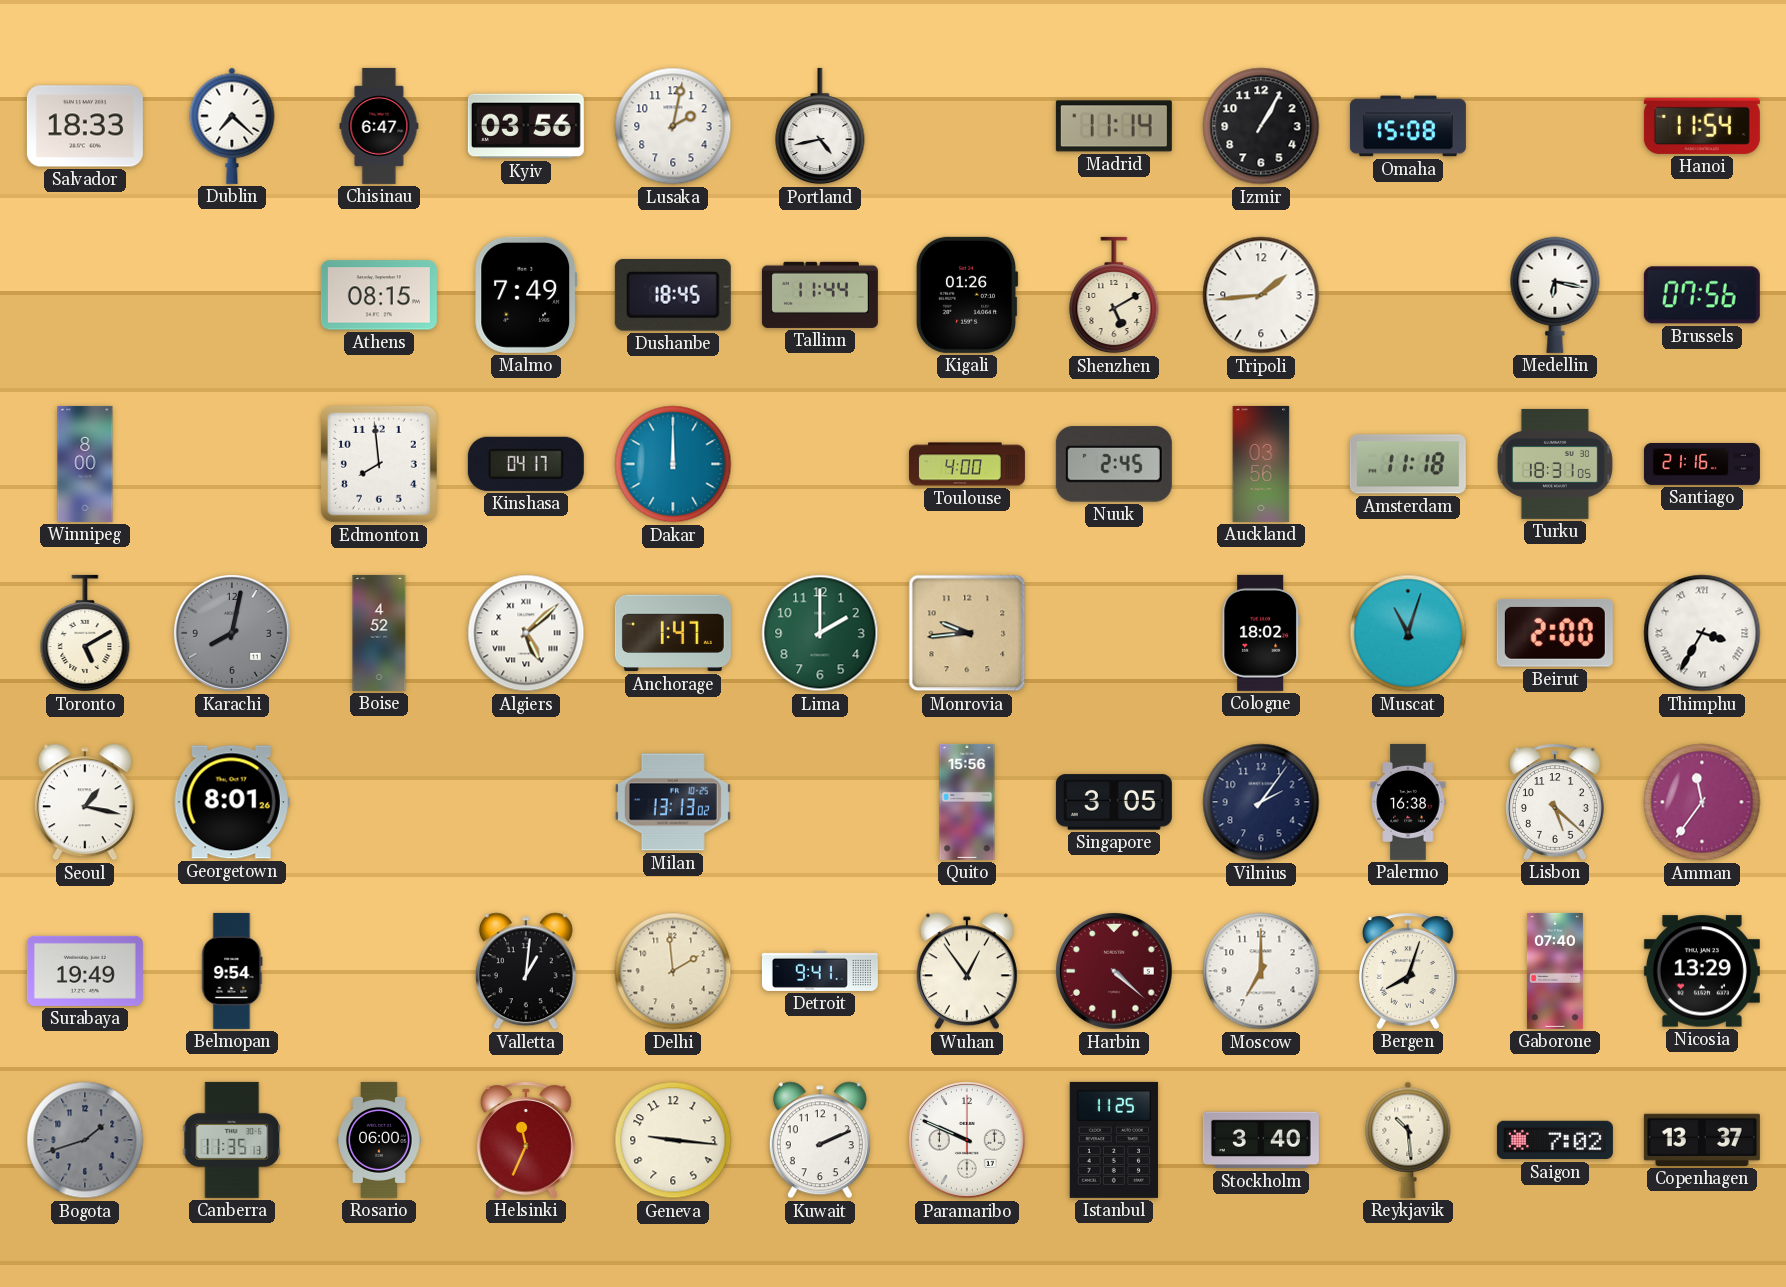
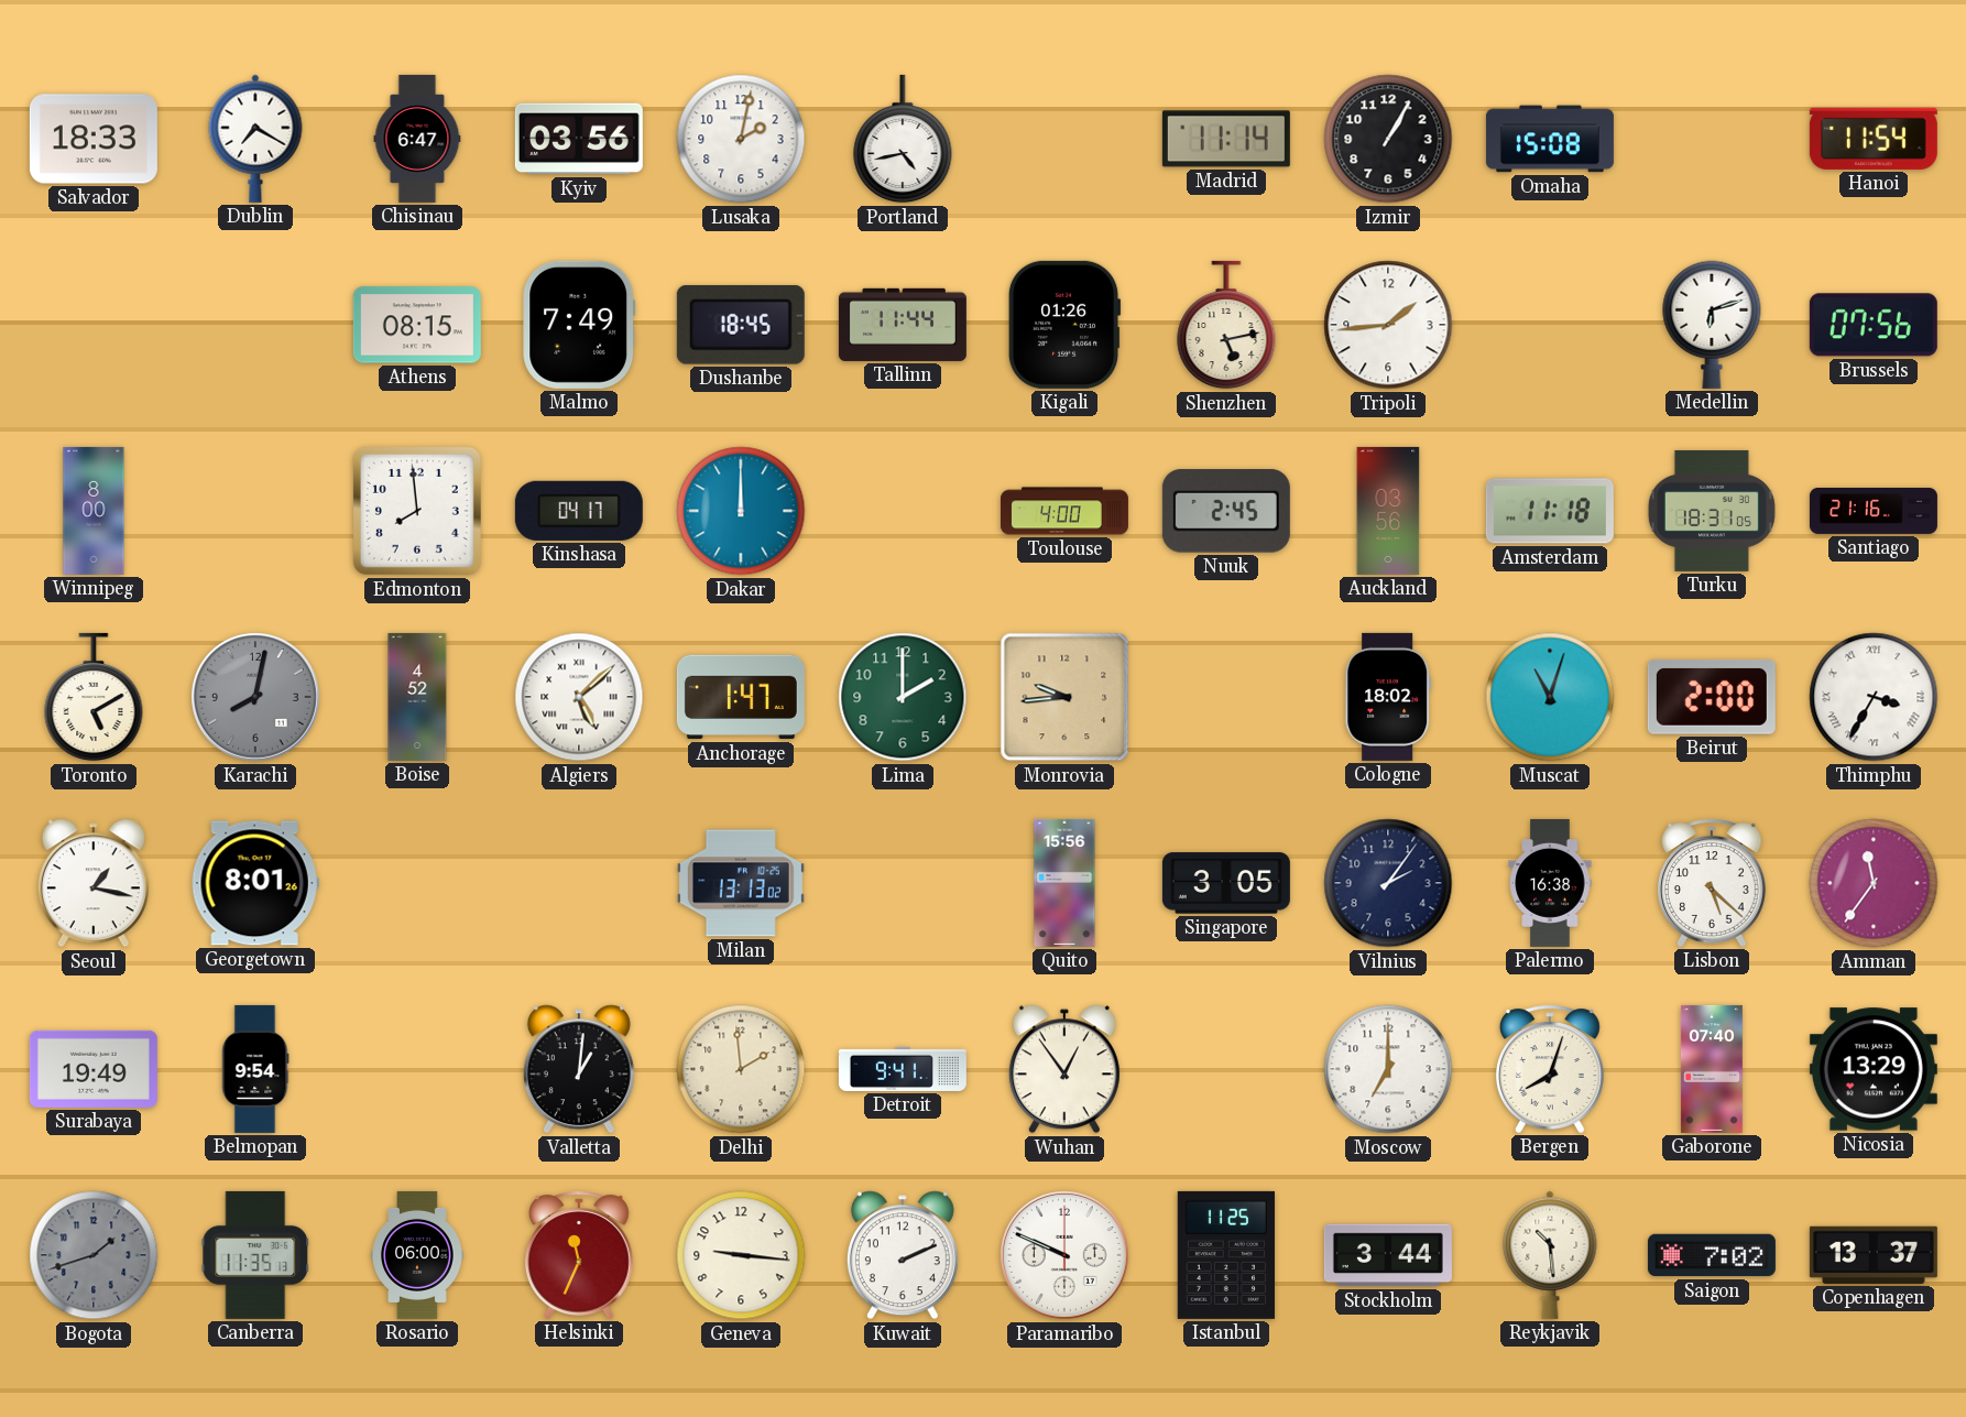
Dublin: 7:22 -> 7:20
Shenzhen: 5:10 -> 5:13
Medellin: 6:17 -> 6:12
Harbin: 4:22 -> none
Stockholm: 3:40 -> 3:44
